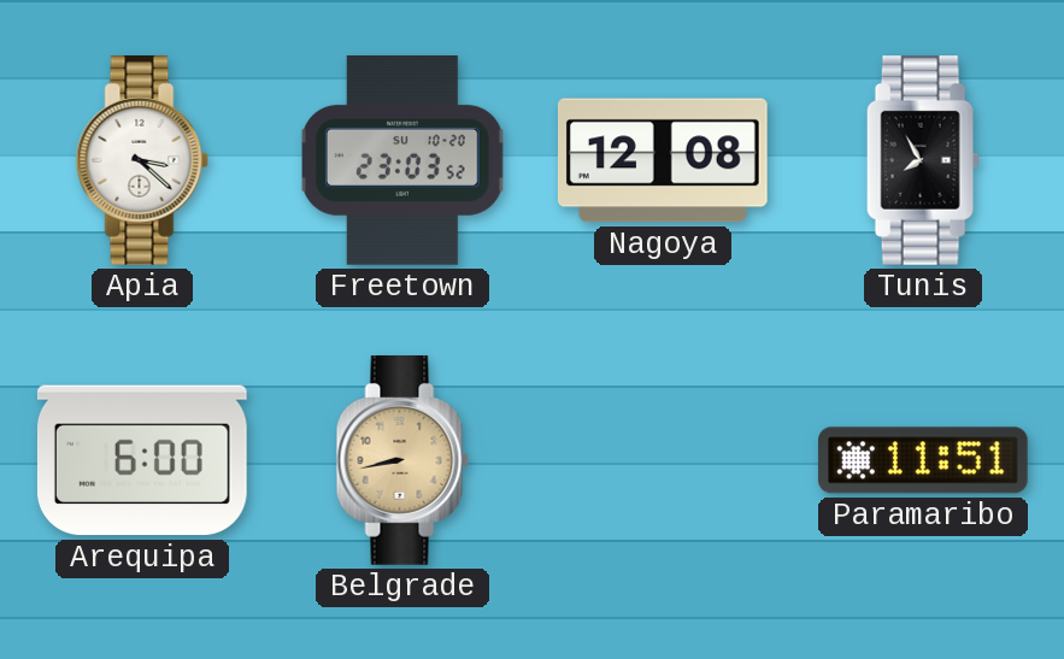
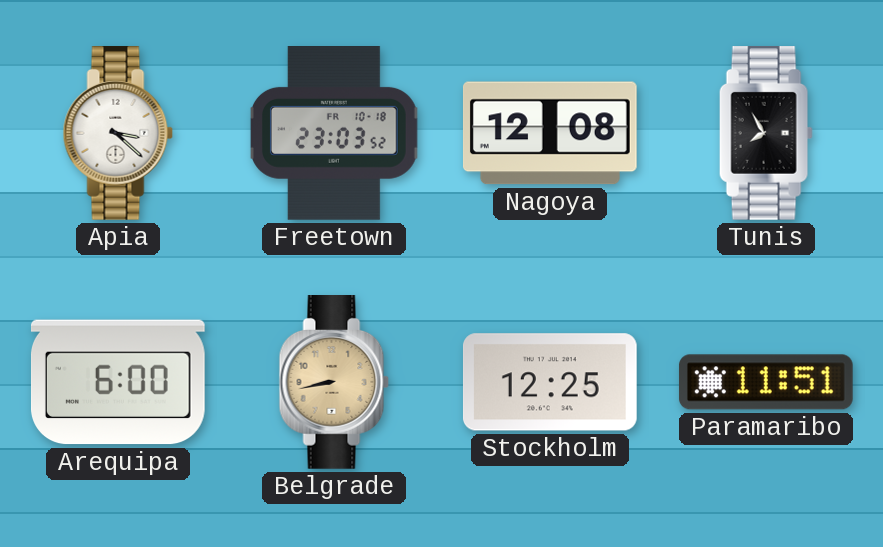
Freetown date: SU 10-20 -> FR 10-18
Stockholm: none -> 12:25
